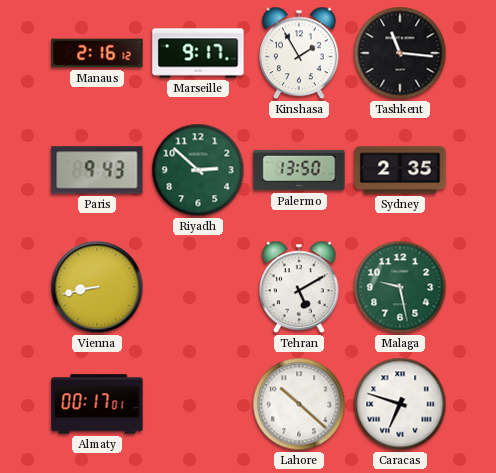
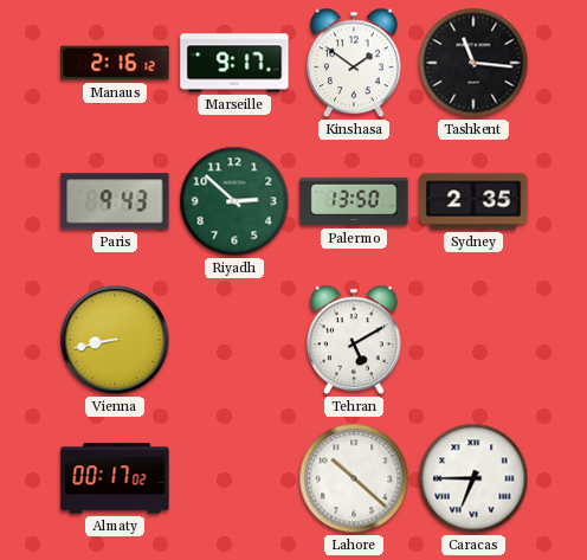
Kinshasa: 1:55 -> 1:51
Malaga: 9:28 -> none
Almaty: 00:17:01 -> 00:17:02
Caracas: 6:48 -> 6:45
